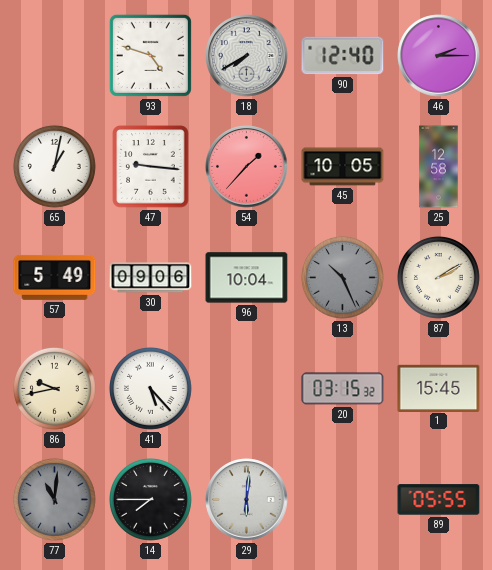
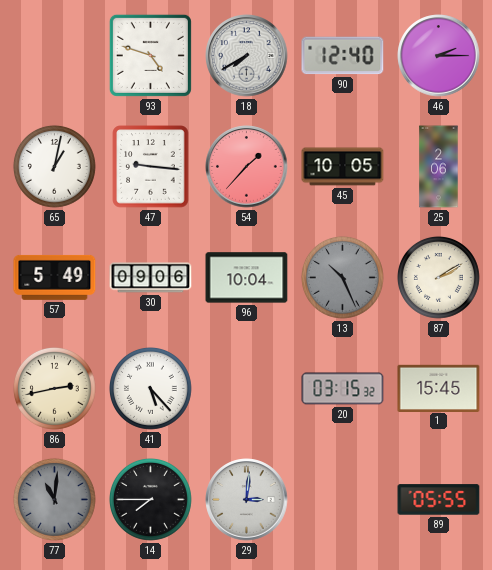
25: 12:58 -> 2:06
86: 9:43 -> 2:43
29: 6:01 -> 3:01
